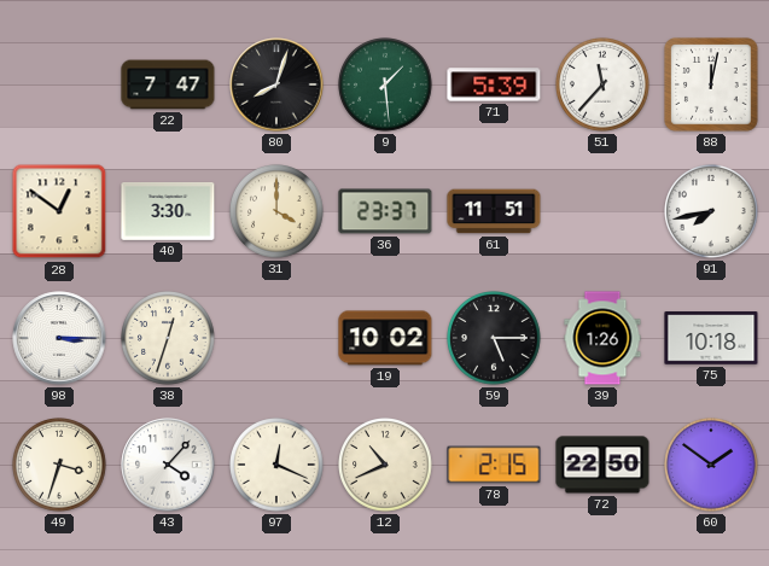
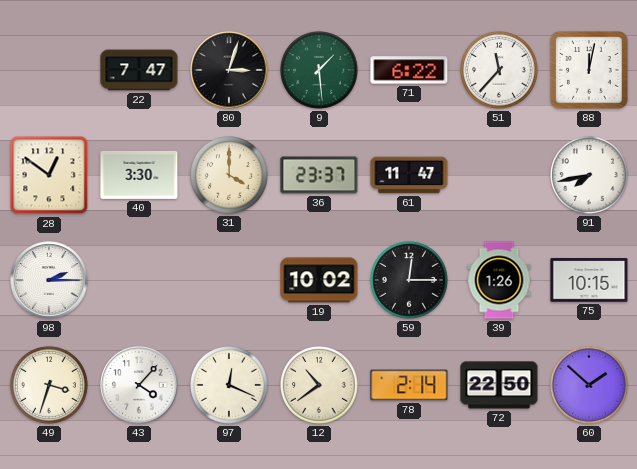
80: 8:03 -> 3:03
71: 5:39 -> 6:22
61: 11:51 -> 11:47
98: 3:15 -> 2:15
38: 12:33 -> none
59: 5:15 -> 12:15
75: 10:18 -> 10:15
12: 10:41 -> 10:39
78: 2:15 -> 2:14
60: 1:51 -> 1:52
